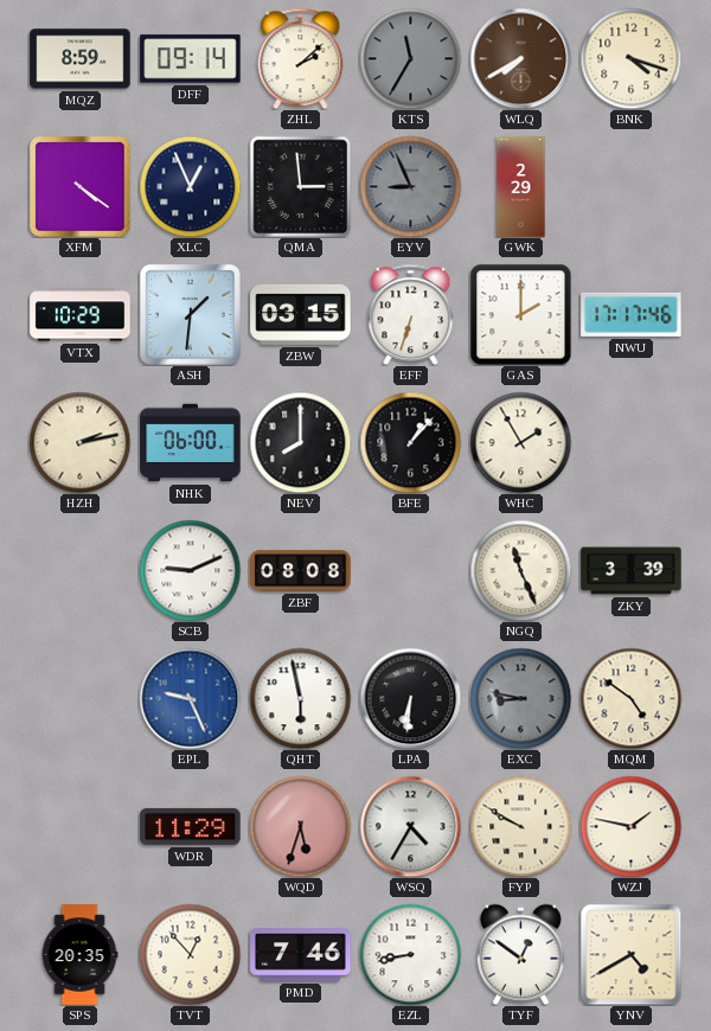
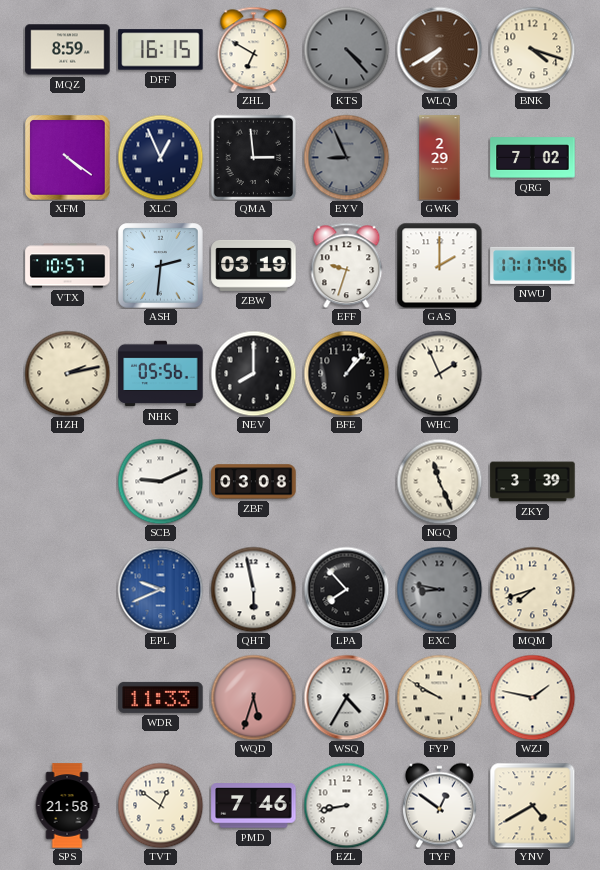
DFF: 09:14 -> 16:15
ZHL: 2:08 -> 6:50
KTS: 11:35 -> 4:23
QRG: none -> 7:02
VTX: 10:29 -> 10:57
ASH: 1:31 -> 2:31
ZBW: 03:15 -> 03:19
EFF: 6:33 -> 9:33
NHK: 06:00 -> 05:56
WHC: 1:55 -> 1:56
ZBF: 08:08 -> 03:08
EPL: 9:26 -> 9:41
LPA: 6:31 -> 7:53
MQM: 4:51 -> 7:42
WDR: 11:29 -> 11:33
SPS: 20:35 -> 21:58
TVT: 12:53 -> 12:51
